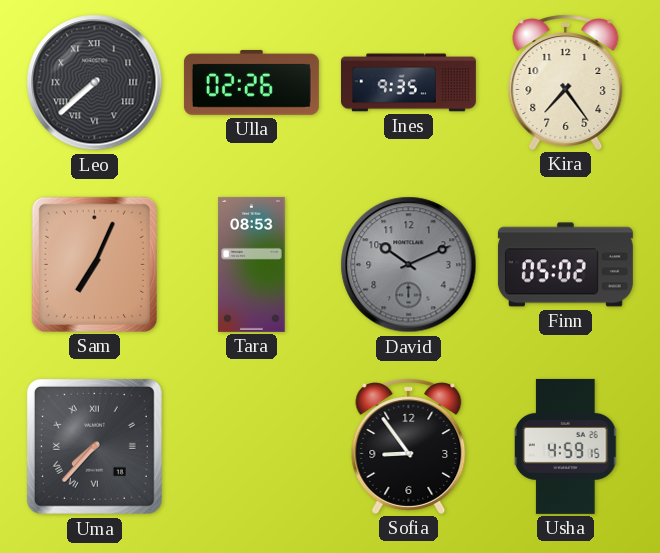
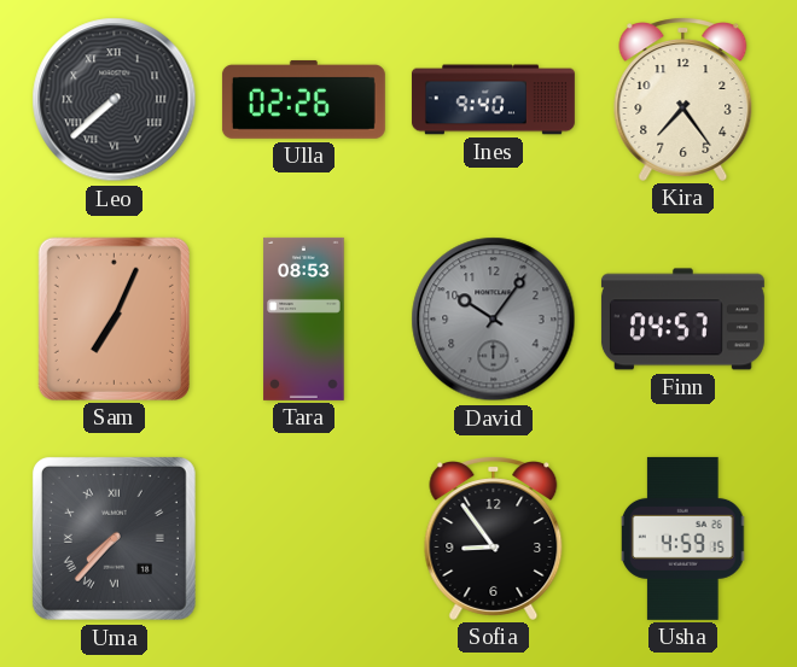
Ines: 9:35 -> 9:40
David: 10:11 -> 10:06
Finn: 05:02 -> 04:57
